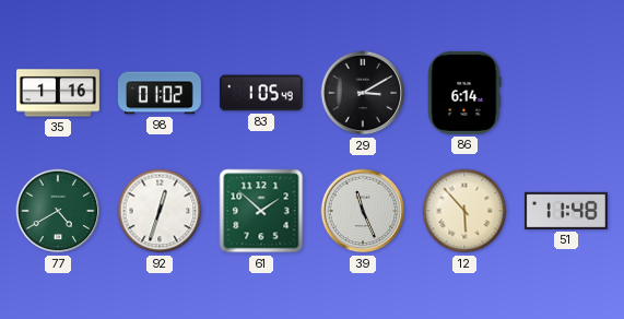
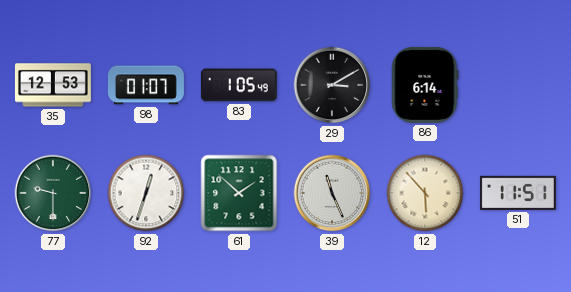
35: 1:16 -> 12:53
98: 01:02 -> 01:07
77: 4:40 -> 9:30
51: 11:48 -> 11:51
